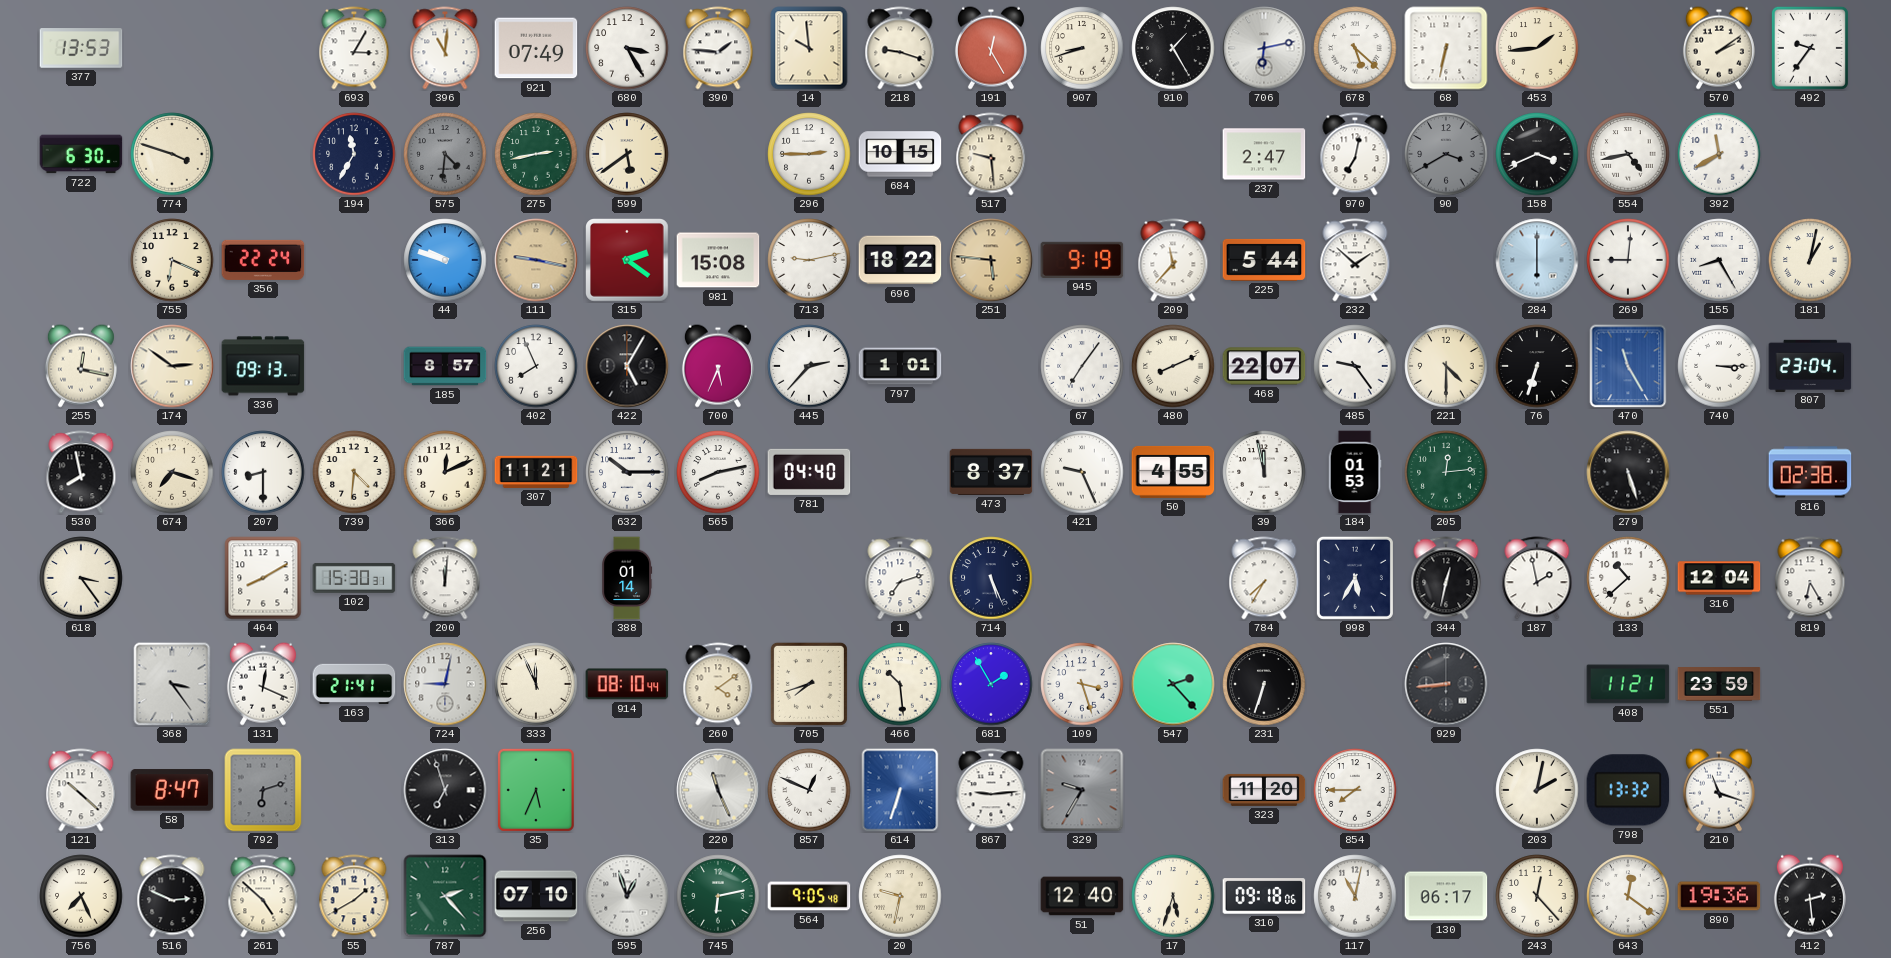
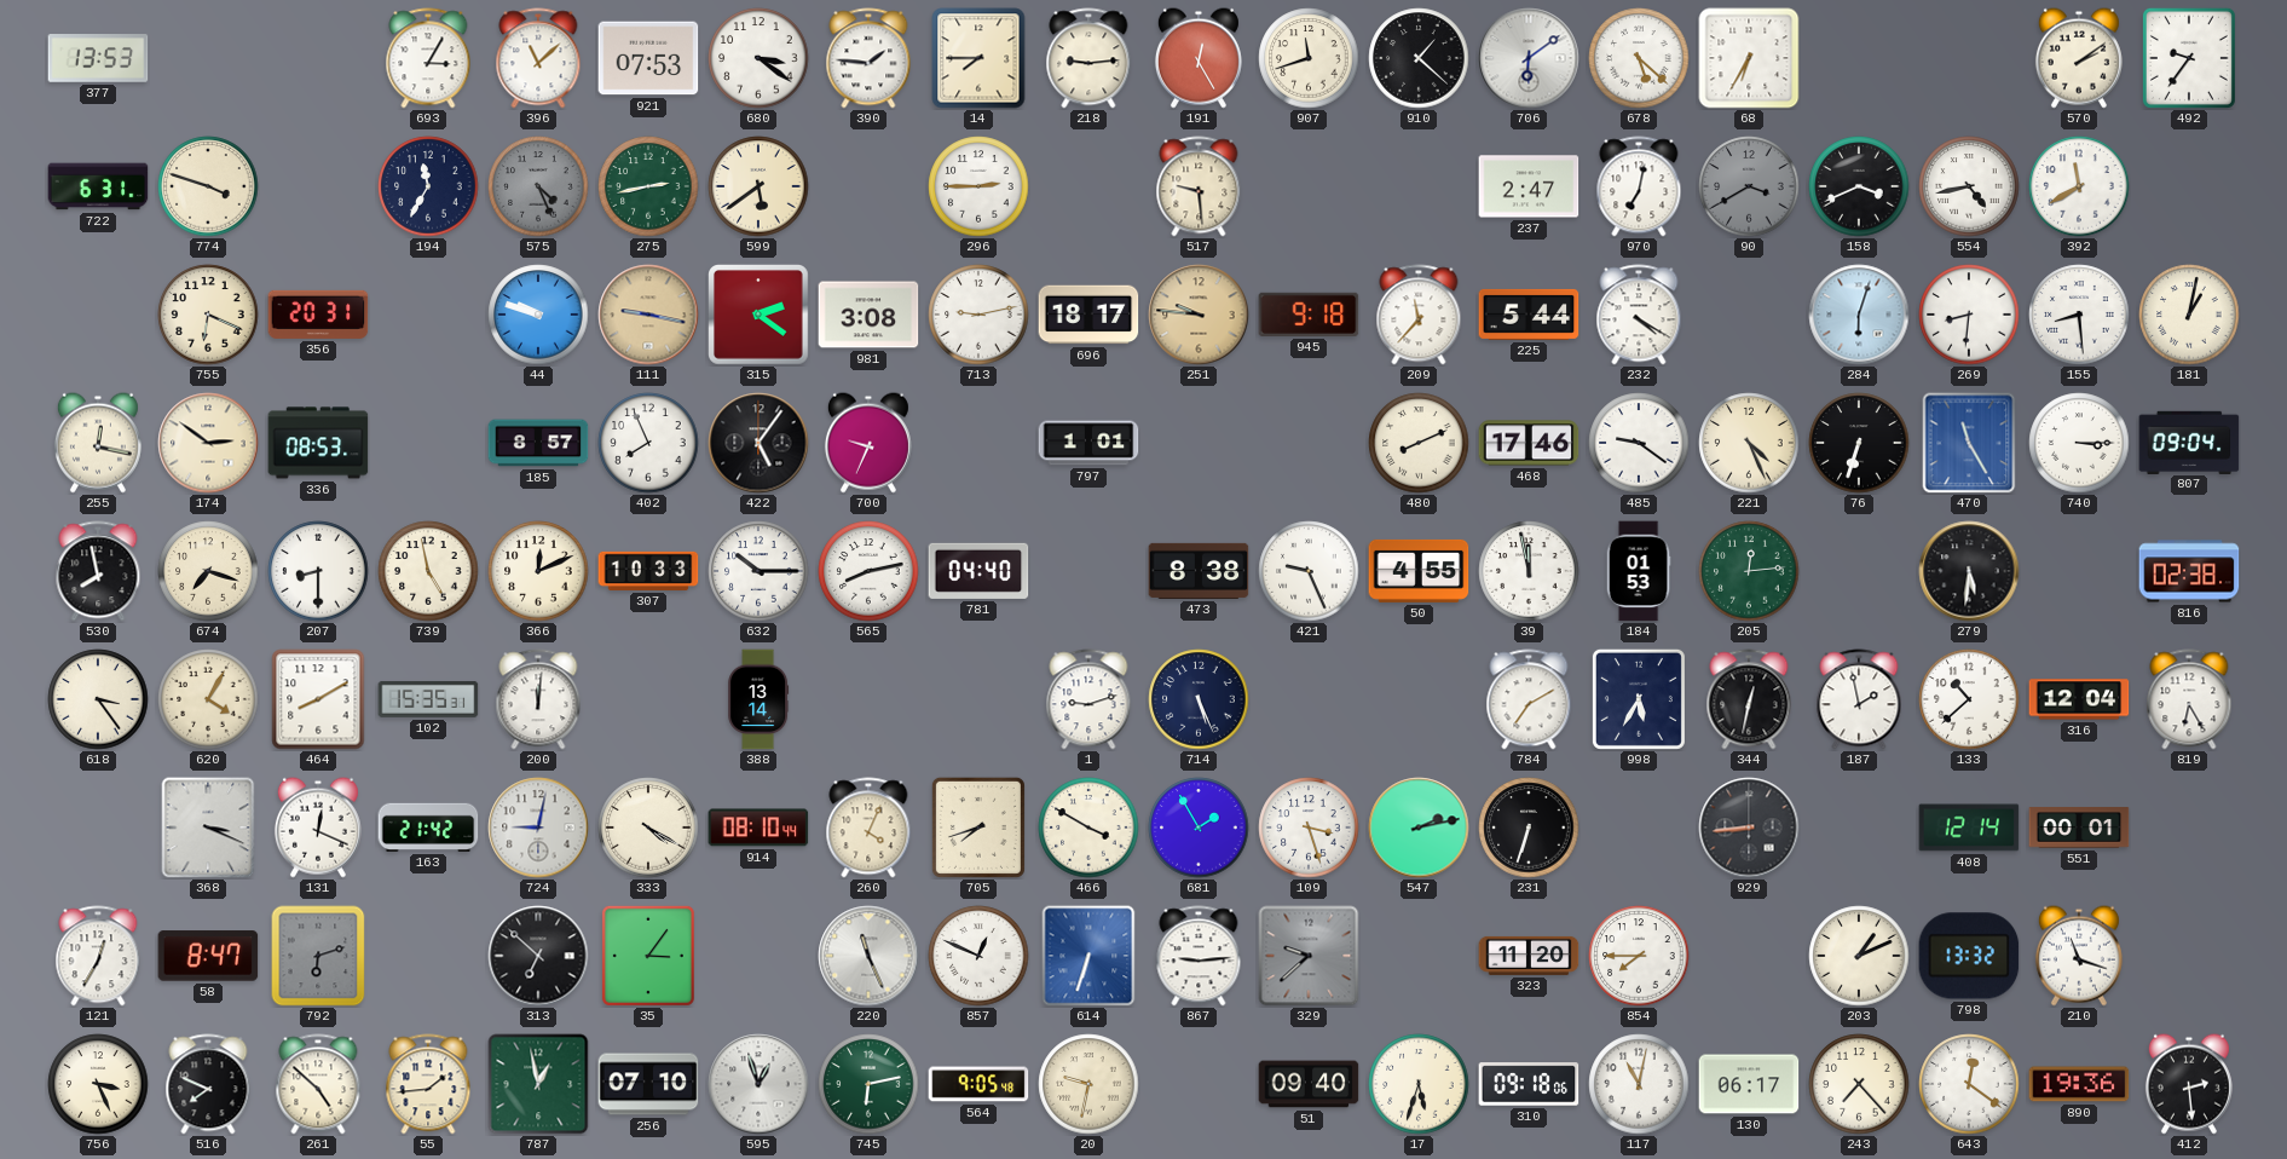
396: 11:01 -> 11:08
921: 07:49 -> 07:53
680: 3:25 -> 3:21
14: 9:59 -> 7:45
218: 9:18 -> 9:14
907: 8:42 -> 11:42
910: 1:25 -> 1:22
706: 6:13 -> 6:09
68: 6:32 -> 6:35
453: 1:44 -> none
722: 6:30 -> 6:31
575: 4:31 -> 4:26
684: 10:15 -> none
356: 22:24 -> 20:31
981: 15:08 -> 3:08
696: 18:22 -> 18:17
251: 5:46 -> 9:46
945: 9:19 -> 9:18
232: 1:52 -> 4:20
284: 6:00 -> 6:03
269: 9:01 -> 8:31
155: 8:25 -> 8:29
336: 09:13 -> 08:53
422: 5:05 -> 5:06
700: 5:34 -> 9:34
445: 2:37 -> none
67: 7:06 -> none
468: 22:07 -> 17:46
485: 9:24 -> 9:21
221: 4:30 -> 4:26
807: 23:04 -> 09:04
739: 4:31 -> 4:58
307: 11:21 -> 10:33
473: 8:37 -> 8:38
279: 5:27 -> 5:31
620: none -> 4:05
102: 15:30 -> 15:35
388: 01:14 -> 13:14
1: 7:12 -> 9:12
784: 7:35 -> 7:10
368: 3:24 -> 3:19
163: 21:41 -> 21:42
333: 11:56 -> 4:20
260: 4:09 -> 4:04
466: 10:29 -> 3:50
547: 2:23 -> 2:13
408: 11:21 -> 12:14
551: 23:59 -> 00:01
121: 10:22 -> 12:35
313: 6:57 -> 6:52
35: 5:34 -> 3:06
329: 9:35 -> 9:38
203: 2:02 -> 1:11
756: 7:26 -> 3:26
516: 2:49 -> 7:49
55: 1:40 -> 1:44
787: 2:23 -> 12:58
51: 12:40 -> 09:40
243: 12:23 -> 7:23
